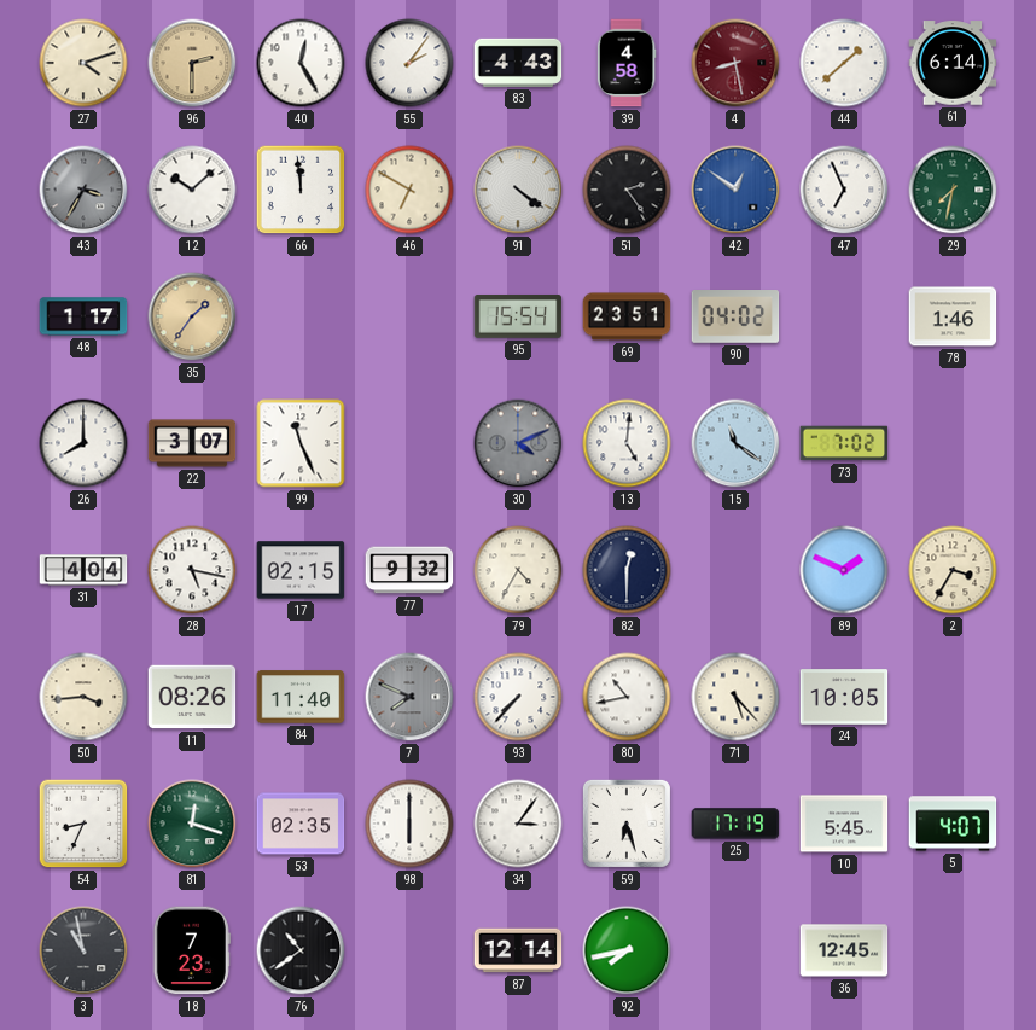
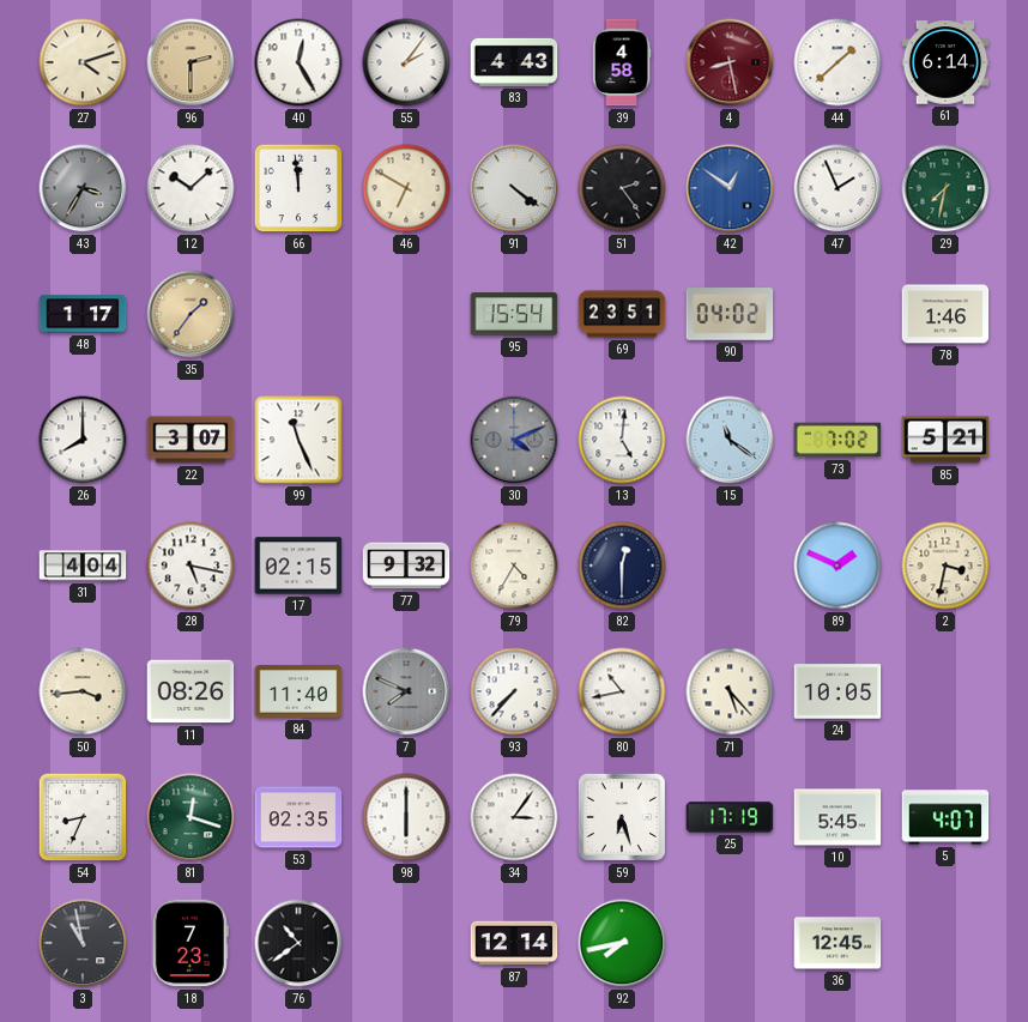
47: 6:56 -> 1:56
85: none -> 5:21
2: 3:35 -> 3:32
